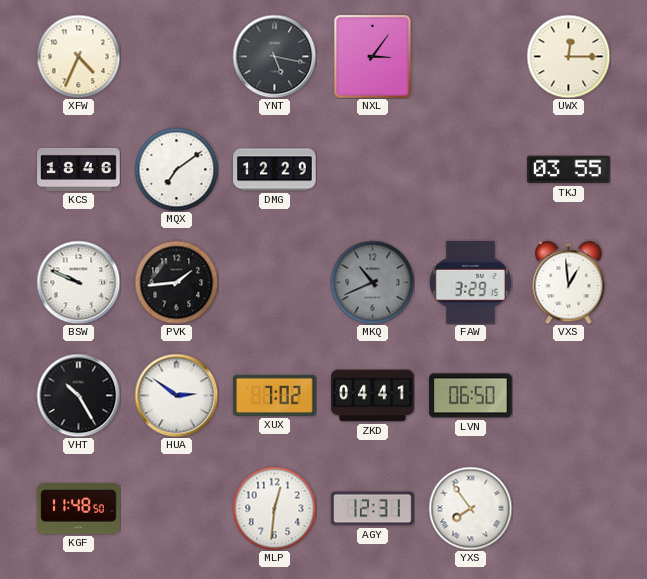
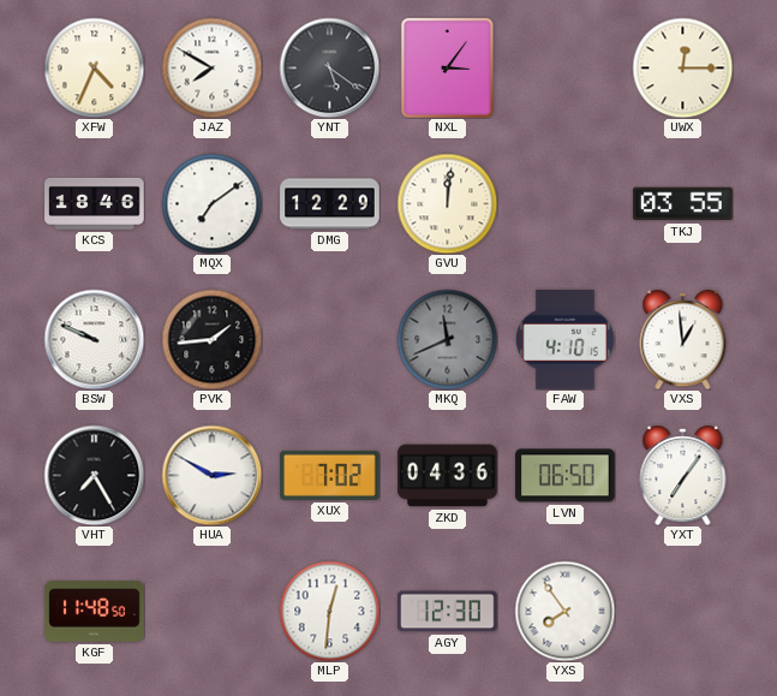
JAZ: none -> 7:50
YNT: 5:17 -> 5:21
GVU: none -> 12:01
MKQ: 10:41 -> 11:41
FAW: 3:29 -> 4:10
VHT: 10:25 -> 7:25
HUA: 2:51 -> 2:50
ZKD: 04:41 -> 04:36
YXT: none -> 7:06
AGY: 12:31 -> 12:30
